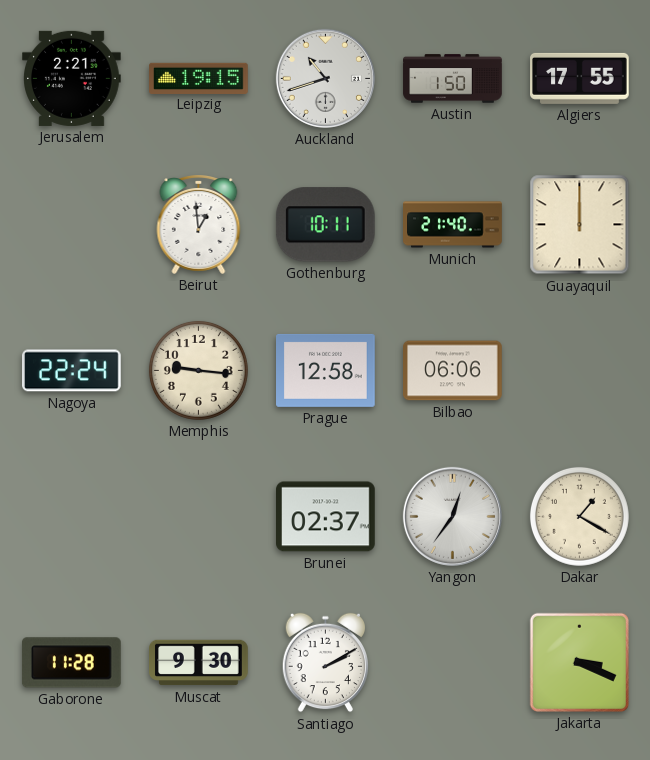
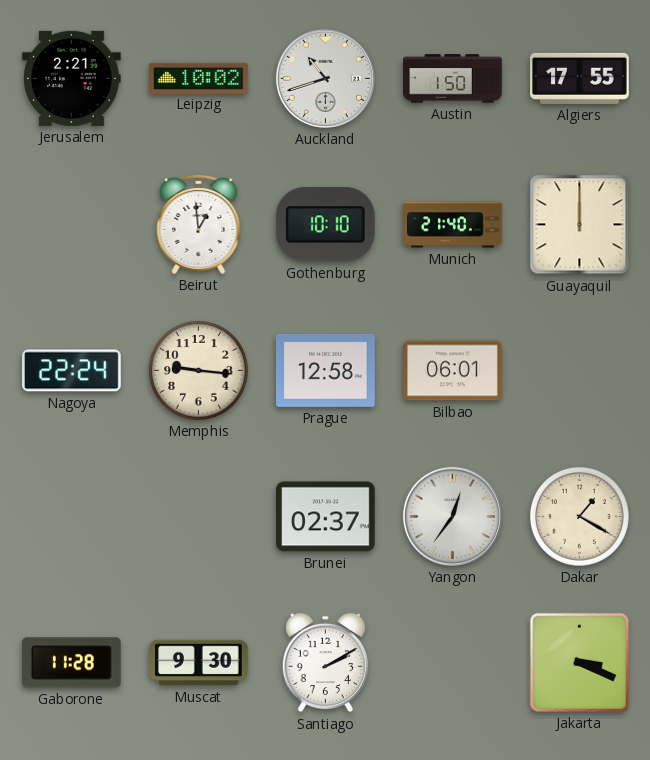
Leipzig: 19:15 -> 10:02
Gothenburg: 10:11 -> 10:10
Bilbao: 06:06 -> 06:01
